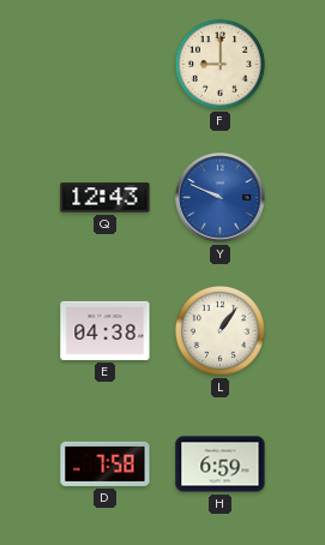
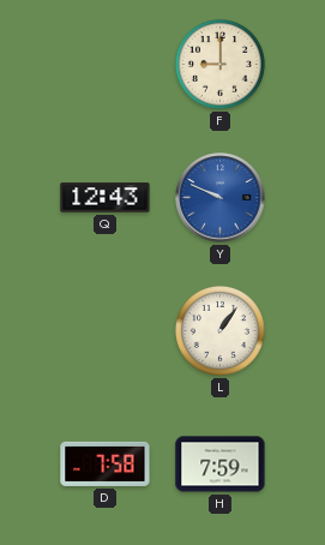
E: 04:38 -> none
H: 6:59 -> 7:59
